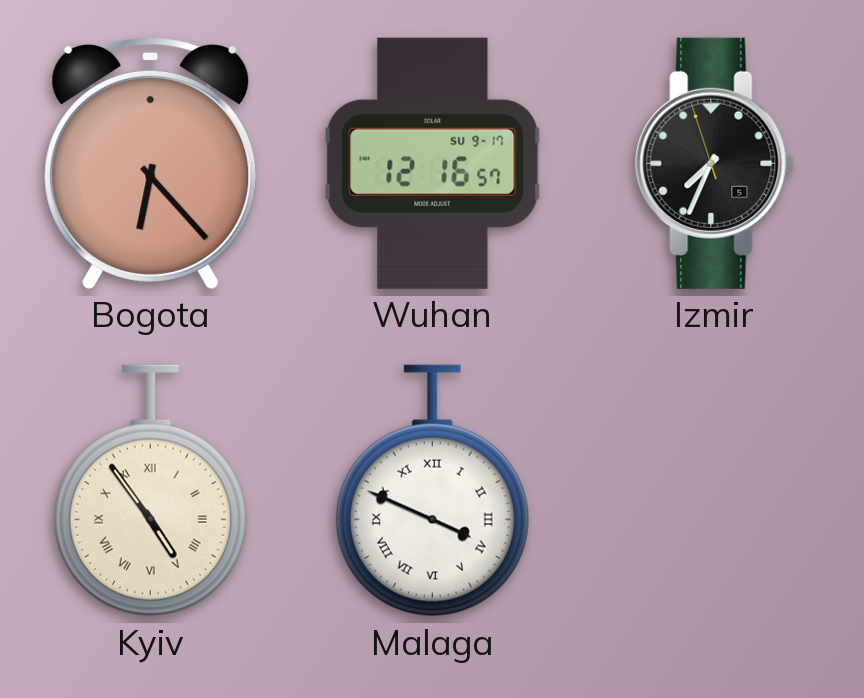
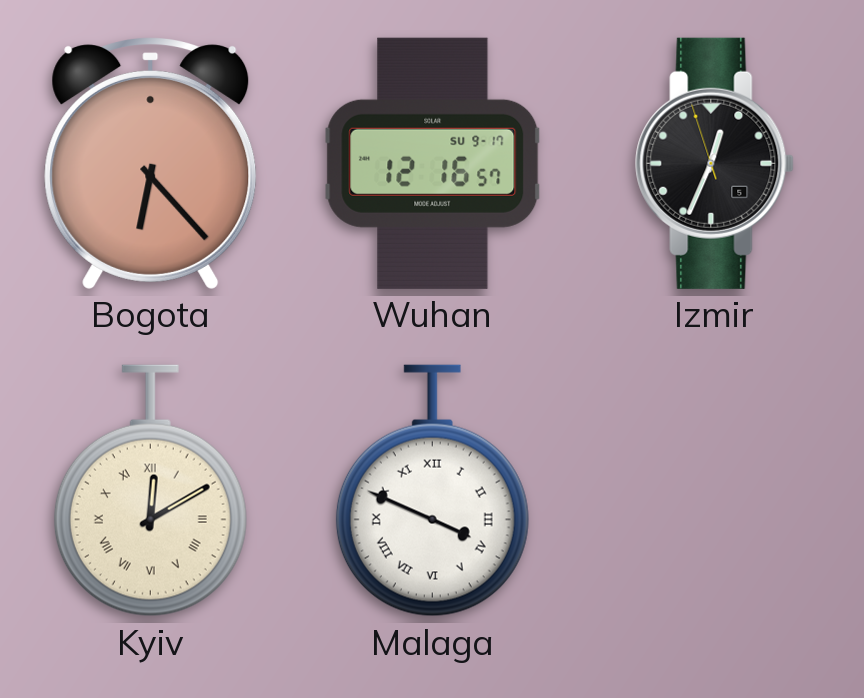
Izmir: 7:33 -> 12:33
Kyiv: 4:54 -> 12:10
